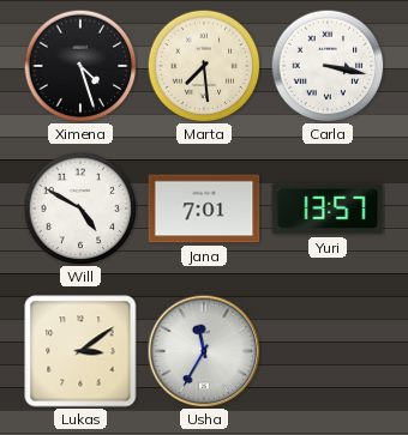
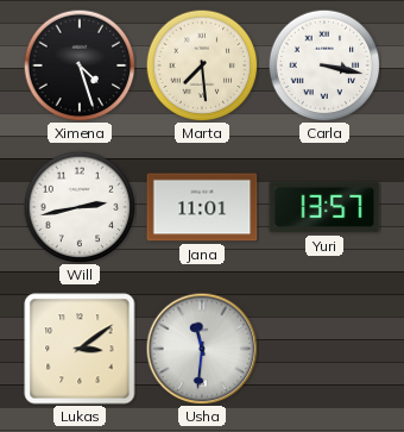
Will: 4:50 -> 2:43
Jana: 7:01 -> 11:01
Usha: 11:35 -> 11:31
